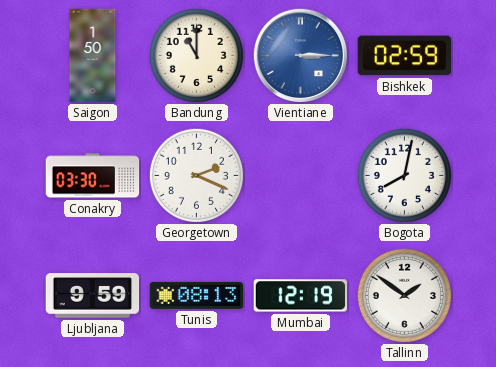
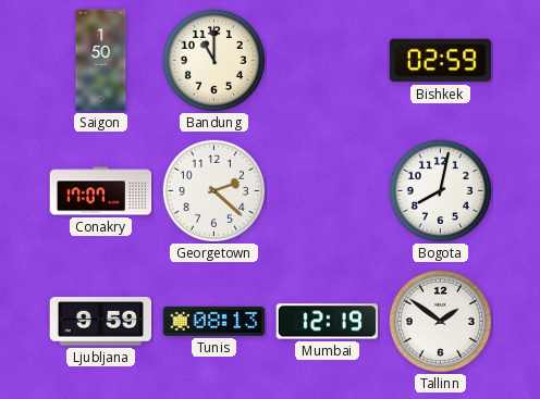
Vientiane: 3:15 -> none
Conakry: 03:30 -> 17:07
Georgetown: 2:19 -> 2:22
